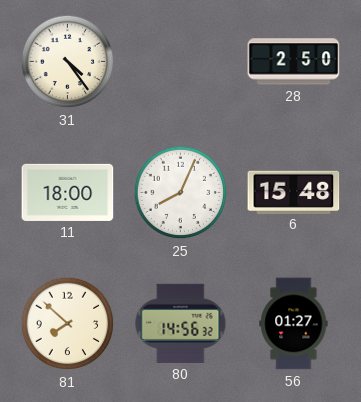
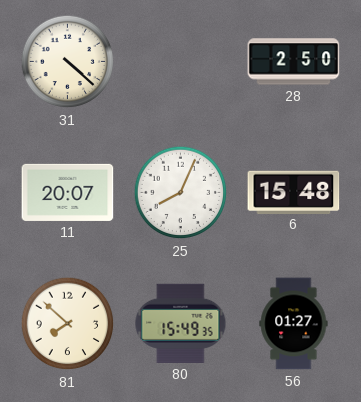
31: 4:24 -> 4:22
11: 18:00 -> 20:07
80: 14:56 -> 15:49
